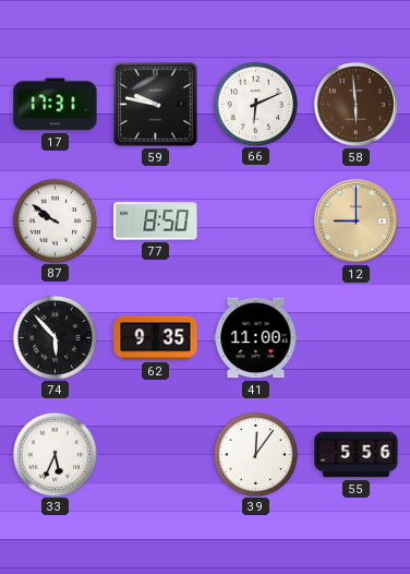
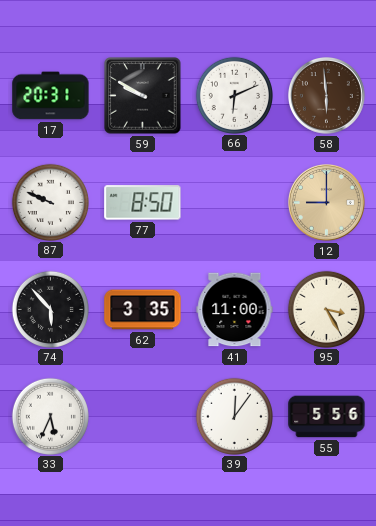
17: 17:31 -> 20:31
59: 9:47 -> 9:50
87: 9:51 -> 9:49
62: 9:35 -> 3:35
95: none -> 3:25
